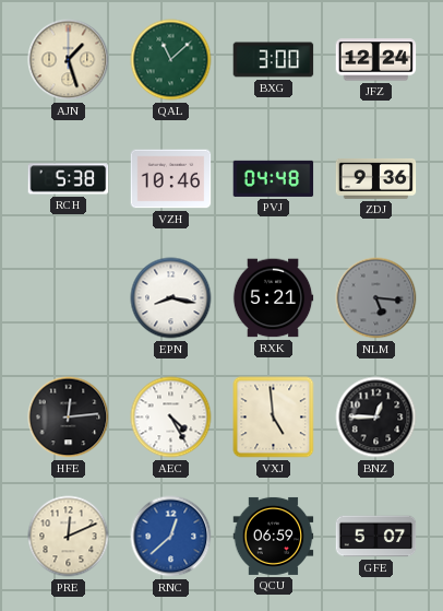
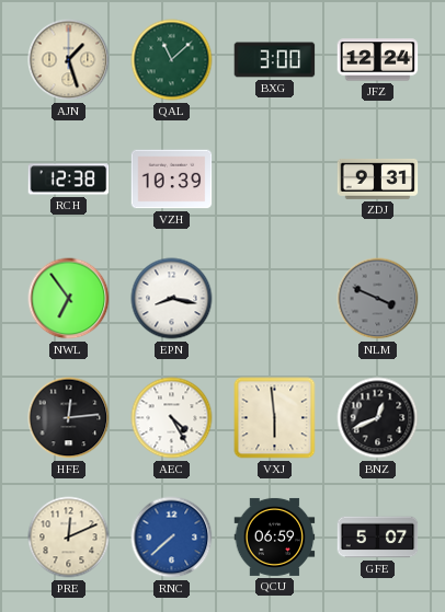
RCH: 5:38 -> 12:38
VZH: 10:46 -> 10:39
PVJ: 04:48 -> none
ZDJ: 9:36 -> 9:31
NWL: none -> 6:54
RXK: 5:21 -> none
NLM: 5:16 -> 3:49
VXJ: 4:59 -> 5:59
BNZ: 12:45 -> 12:41
RNC: 12:38 -> 7:38
